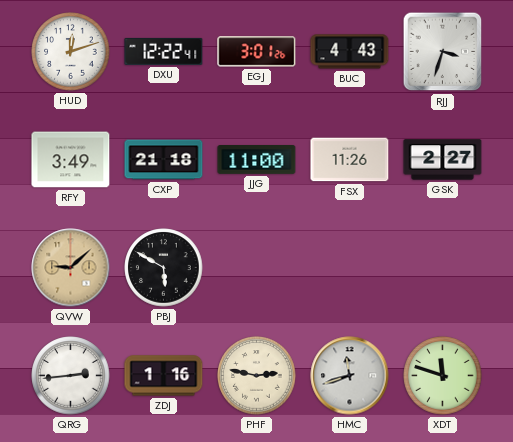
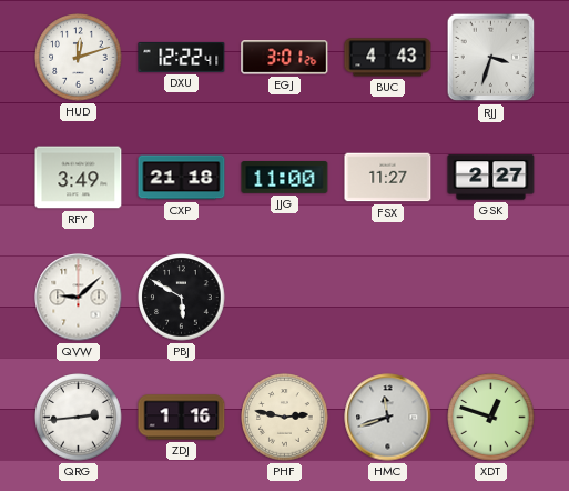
FSX: 11:26 -> 11:27
QVW dial: champagne -> white
XDT: 11:48 -> 12:48
